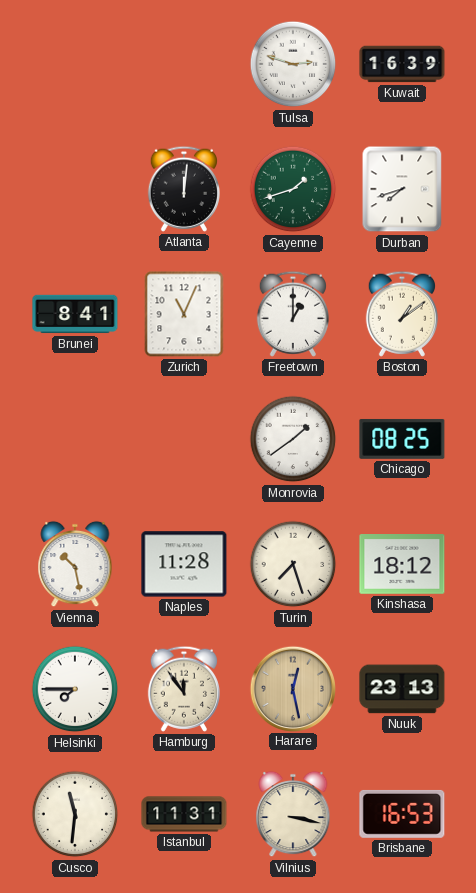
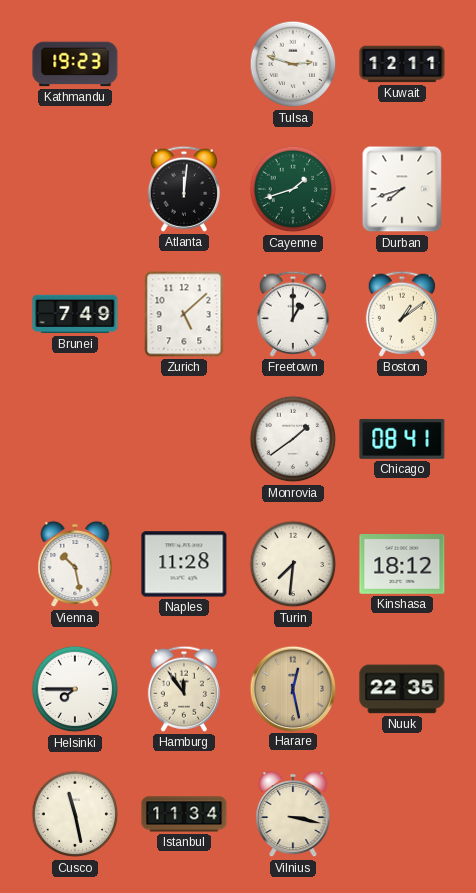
Kathmandu: none -> 19:23
Kuwait: 16:39 -> 12:11
Brunei: 8:41 -> 7:49
Zurich: 11:04 -> 5:08
Chicago: 08:25 -> 08:41
Turin: 7:27 -> 7:31
Nuuk: 23:13 -> 22:35
Cusco: 11:31 -> 11:28
Istanbul: 11:31 -> 11:34
Brisbane: 16:53 -> none
